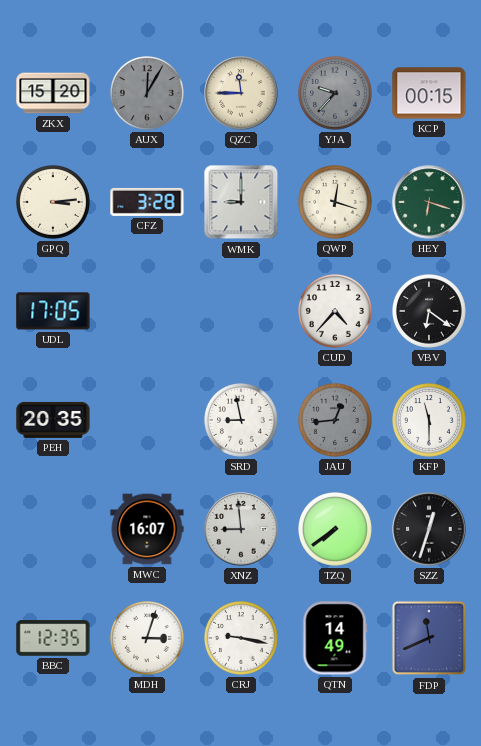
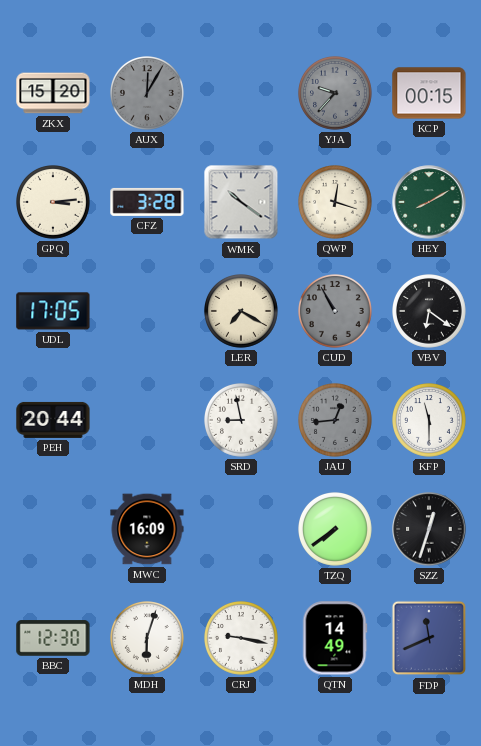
QZC: 11:45 -> none
WMK: 9:00 -> 10:21
HEY: 6:18 -> 8:10
LER: none -> 7:20
CUD: 4:37 -> 10:55
CUD dial: white -> grey
PEH: 20:35 -> 20:44
MWC: 16:07 -> 16:09
XNZ: 8:59 -> none
BBC: 12:35 -> 12:30
MDH: 3:03 -> 6:03
